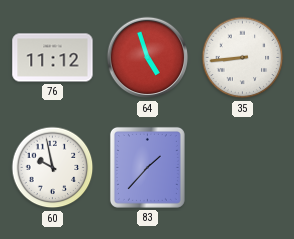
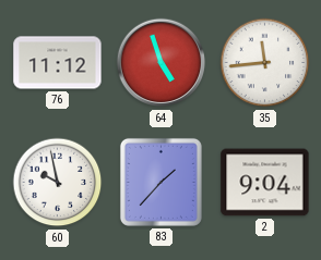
35: 8:44 -> 11:44
2: none -> 9:04
